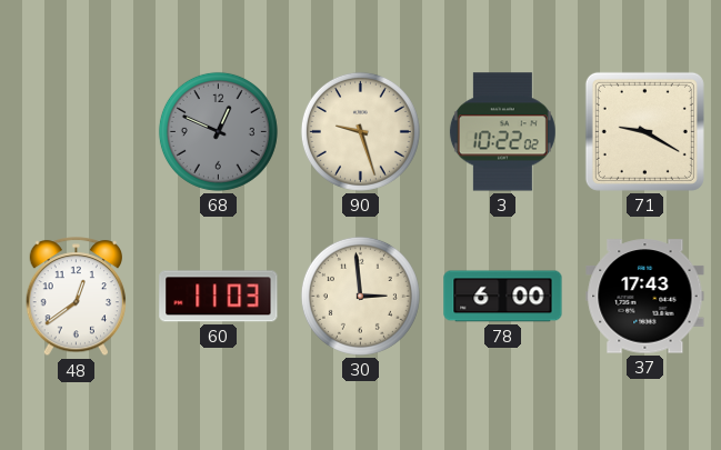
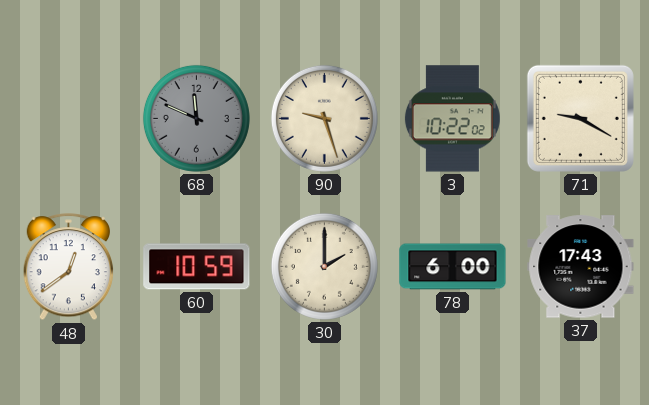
68: 12:49 -> 11:49
60: 11:03 -> 10:59
30: 2:59 -> 2:00
